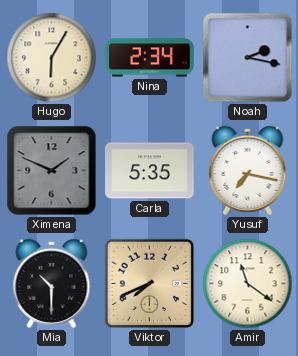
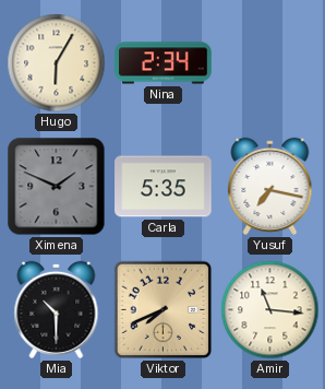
Noah: 2:17 -> none
Amir: 11:21 -> 11:16
